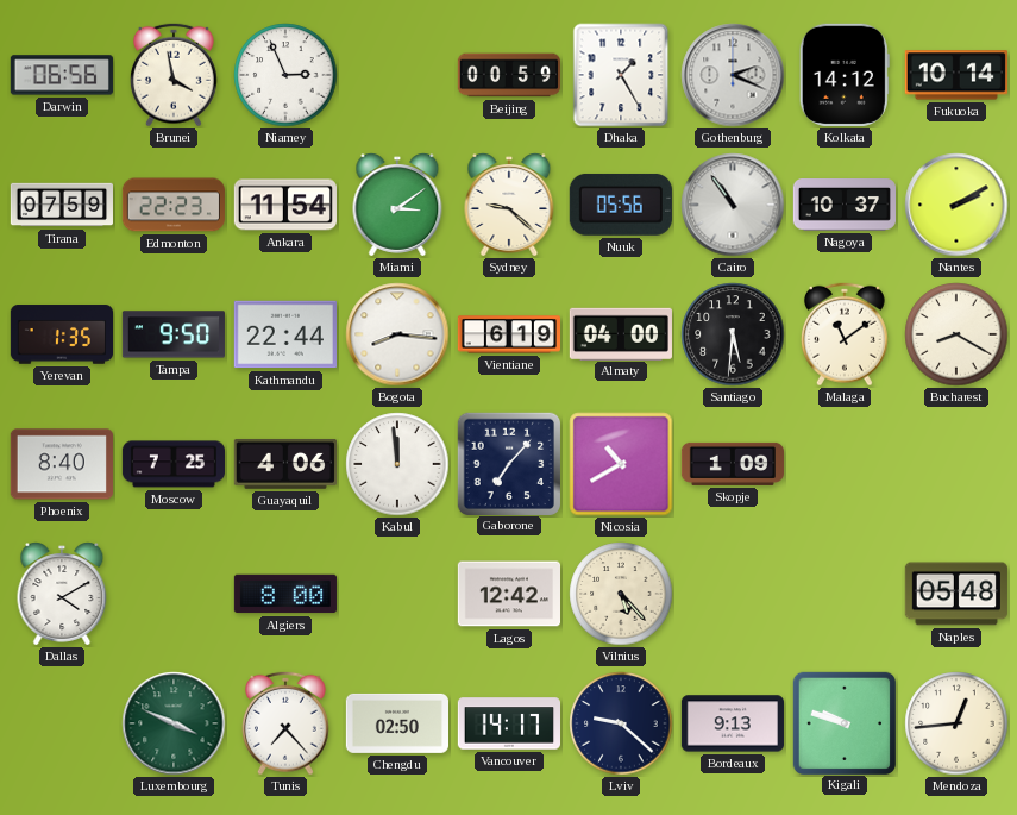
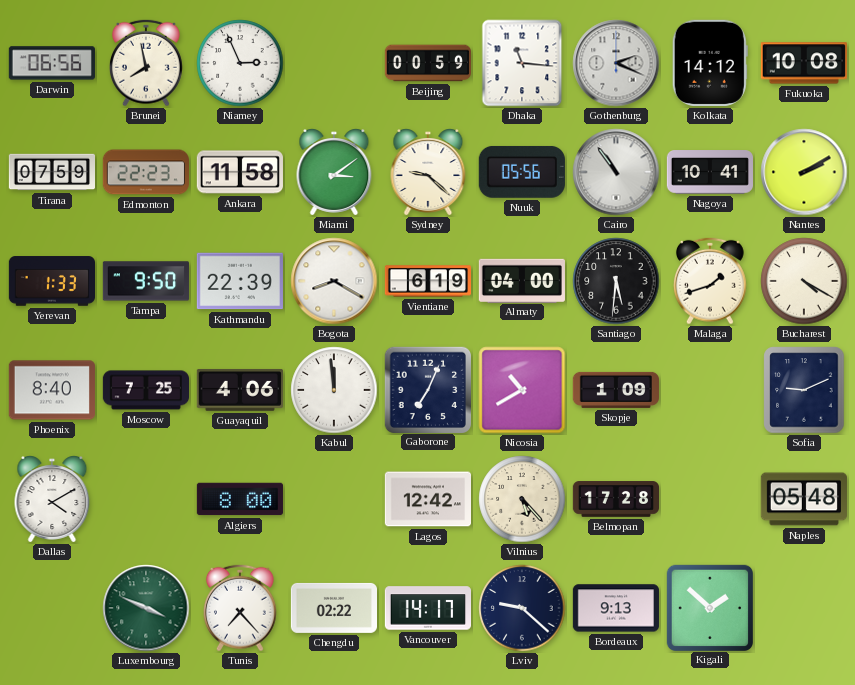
Brunei: 3:58 -> 7:58
Dhaka: 1:25 -> 11:16
Fukuoka: 10:14 -> 10:08
Ankara: 11:54 -> 11:58
Nagoya: 10:37 -> 10:41
Yerevan: 1:35 -> 1:33
Kathmandu: 22:44 -> 22:39
Bogota: 8:16 -> 8:20
Malaga: 11:09 -> 1:42
Bucharest: 8:20 -> 4:20
Gaborone: 7:07 -> 7:04
Sofia: none -> 9:11
Belmopan: none -> 17:28
Chengdu: 02:50 -> 02:22
Kigali: 9:48 -> 1:52
Mendoza: 12:44 -> none
